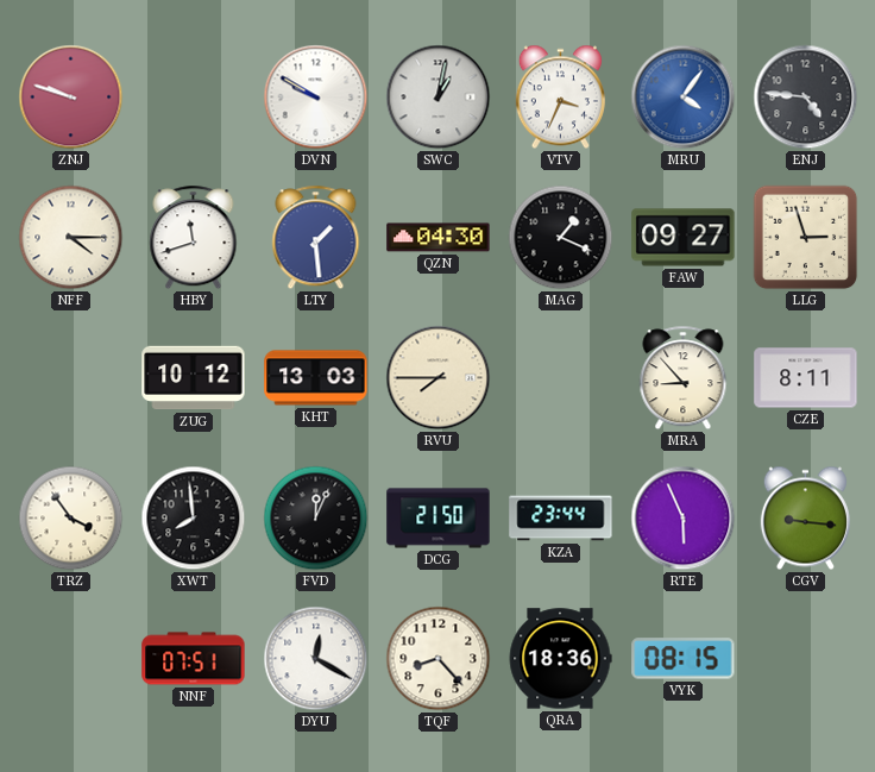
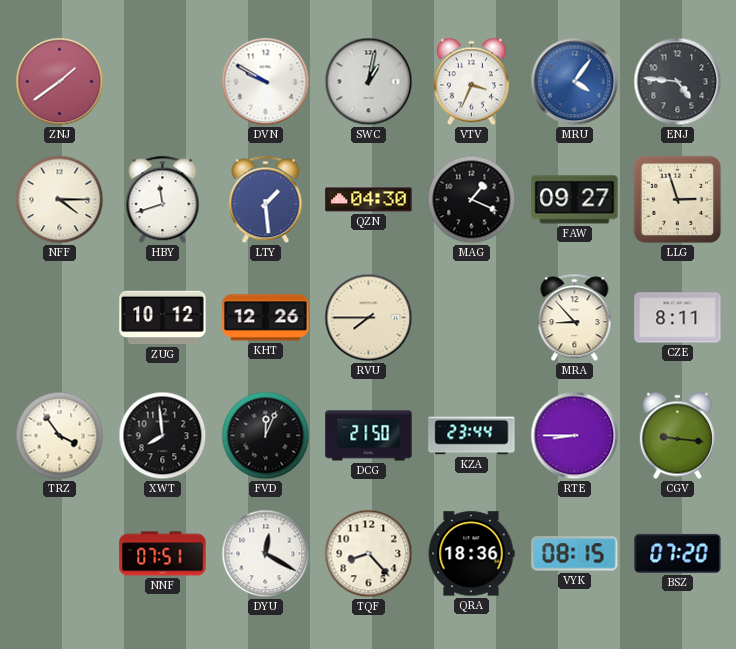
ZNJ: 9:48 -> 1:39
KHT: 13:03 -> 12:26
RTE: 5:56 -> 8:45
BSZ: none -> 07:20
